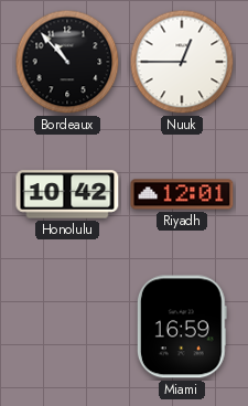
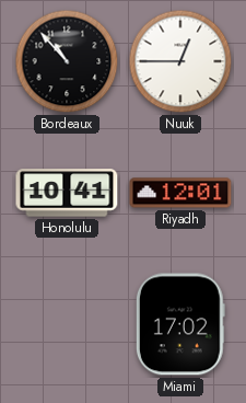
Honolulu: 10:42 -> 10:41
Miami: 16:59 -> 17:02
